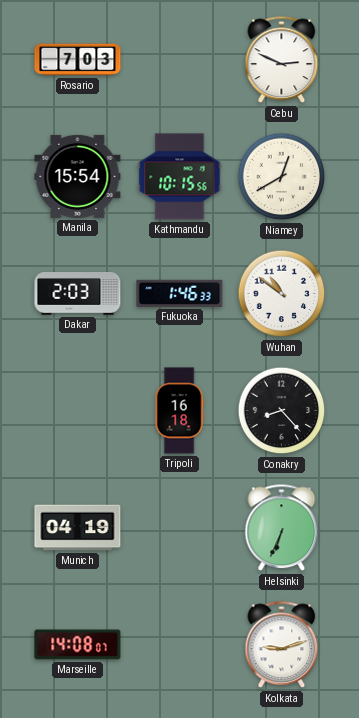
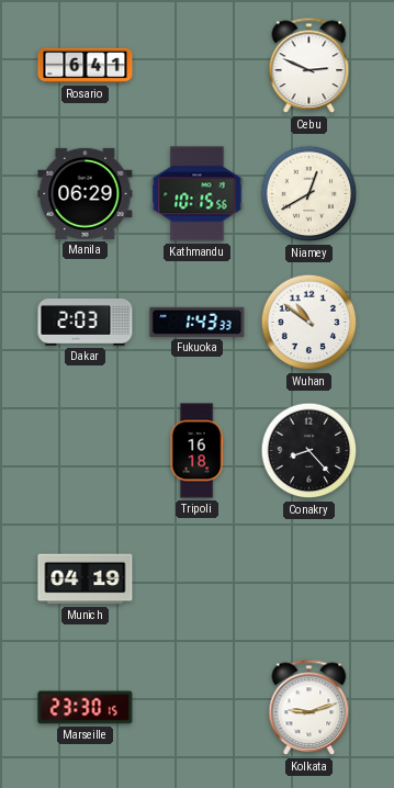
Rosario: 7:03 -> 6:41
Manila: 15:54 -> 06:29
Fukuoka: 1:46 -> 1:43
Helsinki: 6:34 -> none
Marseille: 14:08 -> 23:30
